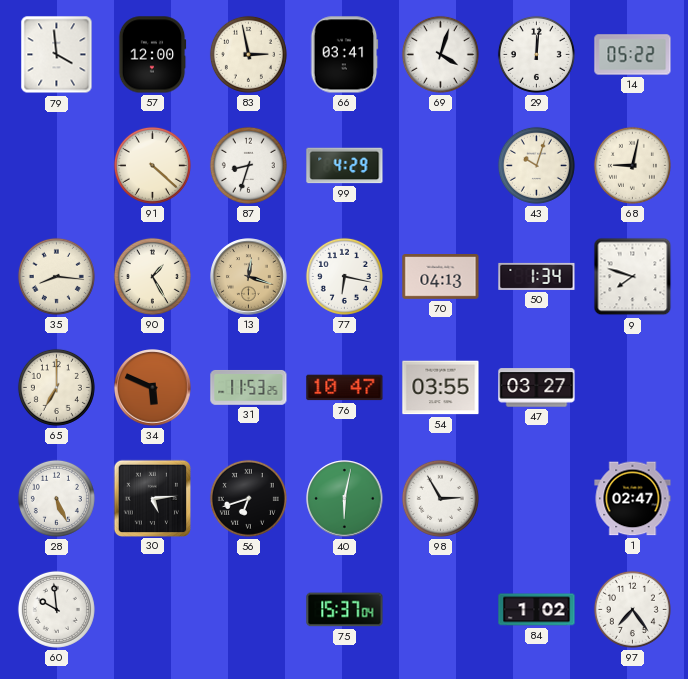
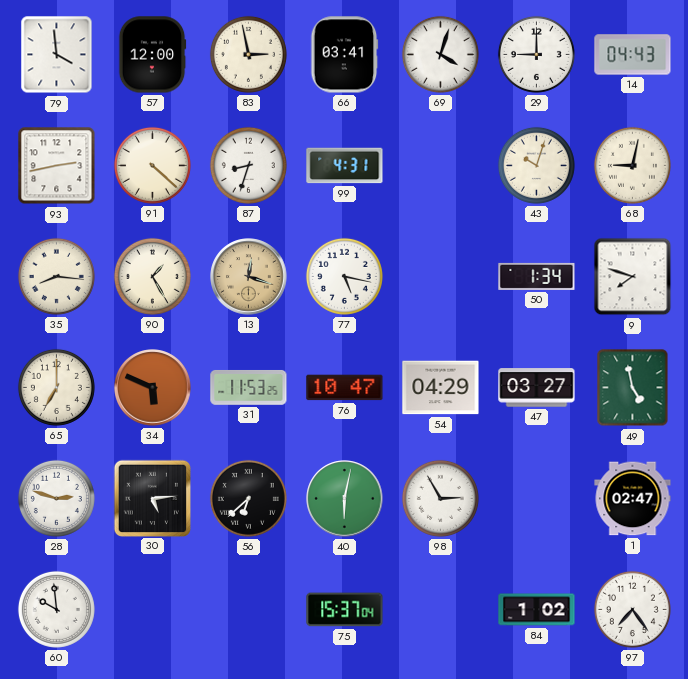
29: 12:01 -> 9:00
14: 05:22 -> 04:43
93: none -> 2:43
99: 4:29 -> 4:31
77: 6:17 -> 5:17
70: 04:13 -> none
54: 03:55 -> 04:29
49: none -> 4:58
28: 5:26 -> 2:48
56: 6:42 -> 6:38
